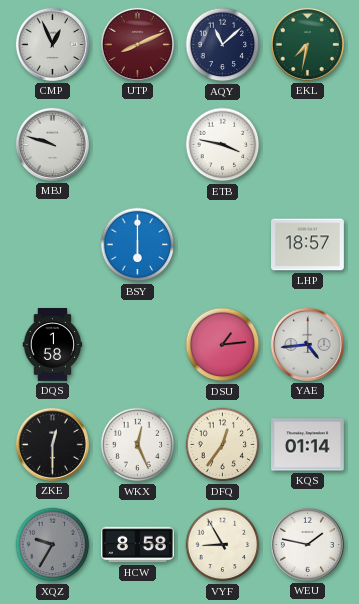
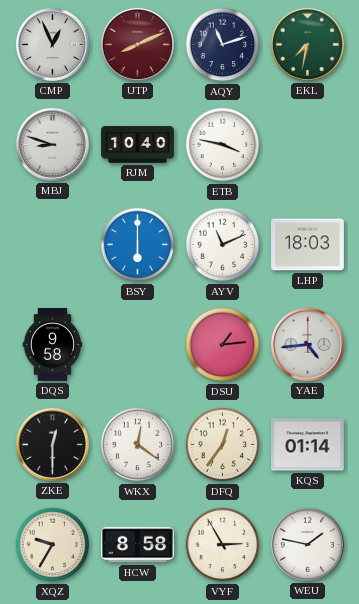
AQY: 11:08 -> 11:12
MBJ: 9:48 -> 8:48
RJM: none -> 10:40
AYV: none -> 11:11
LHP: 18:57 -> 18:03
DQS: 1:58 -> 9:58
WKX: 12:26 -> 12:21
XQZ dial: grey -> cream
VYF: 8:55 -> 2:55
